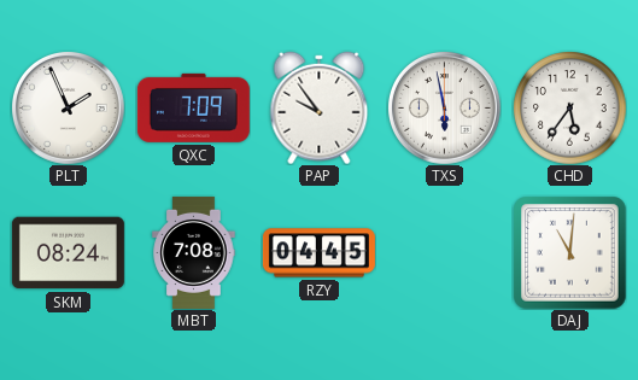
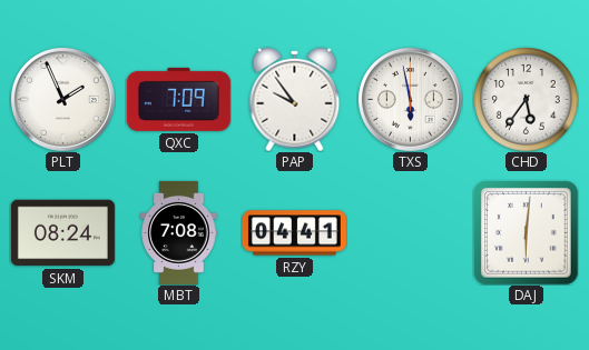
RZY: 04:45 -> 04:41
DAJ: 11:01 -> 6:01
